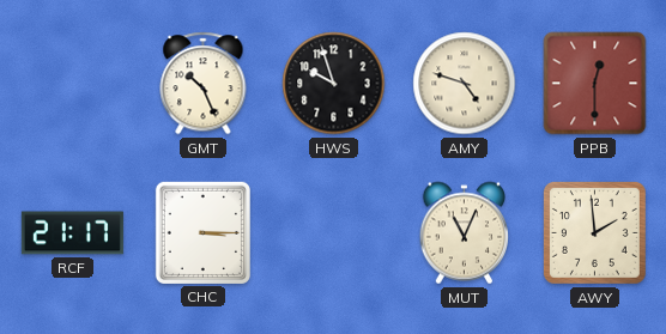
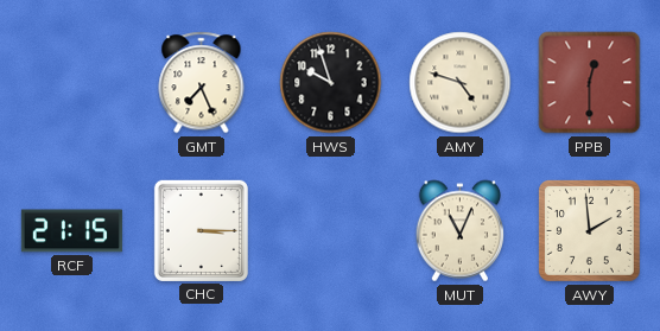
GMT: 10:26 -> 7:26
RCF: 21:17 -> 21:15
